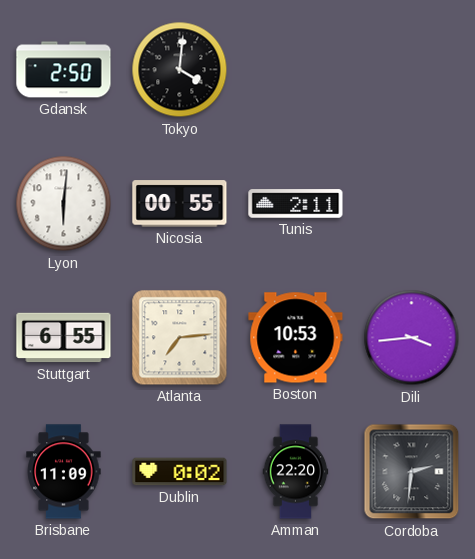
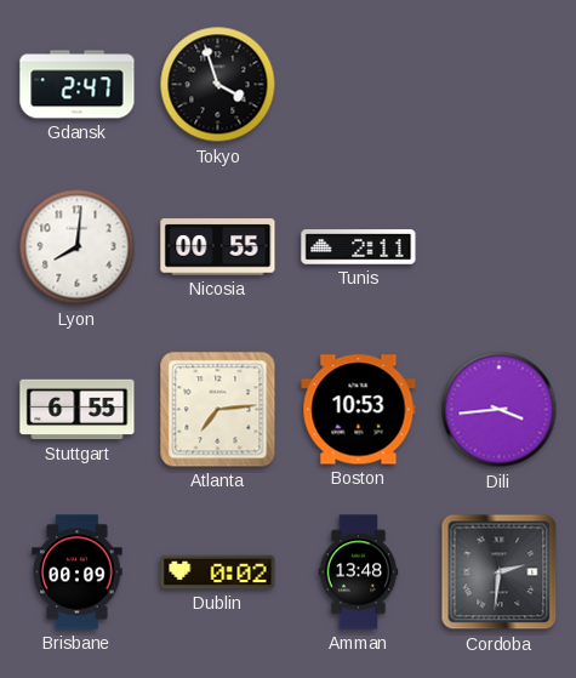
Gdansk: 2:50 -> 2:47
Tokyo: 4:01 -> 3:57
Lyon: 6:01 -> 8:01
Brisbane: 11:09 -> 00:09
Amman: 22:20 -> 13:48
